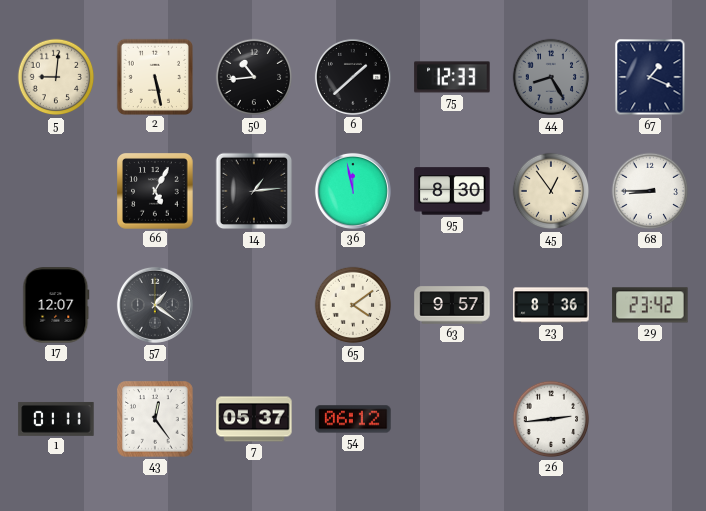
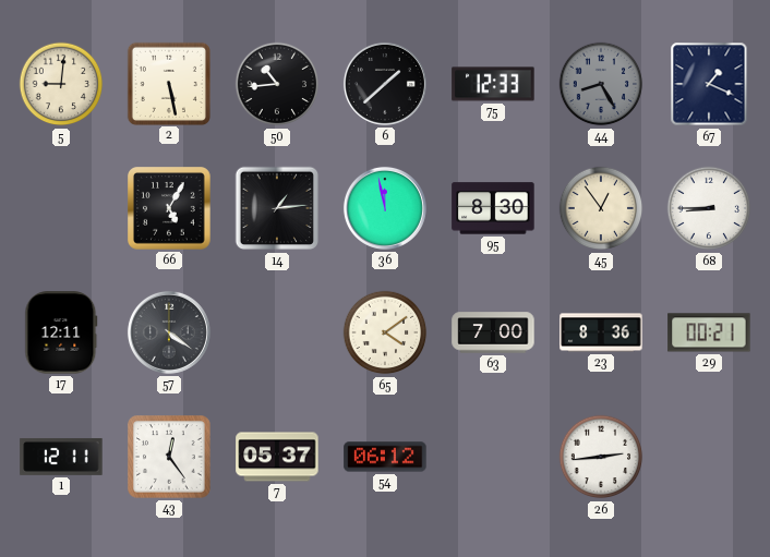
17: 12:07 -> 12:11
57: 1:21 -> 4:21
63: 9:57 -> 7:00
29: 23:42 -> 00:21
1: 01:11 -> 12:11
